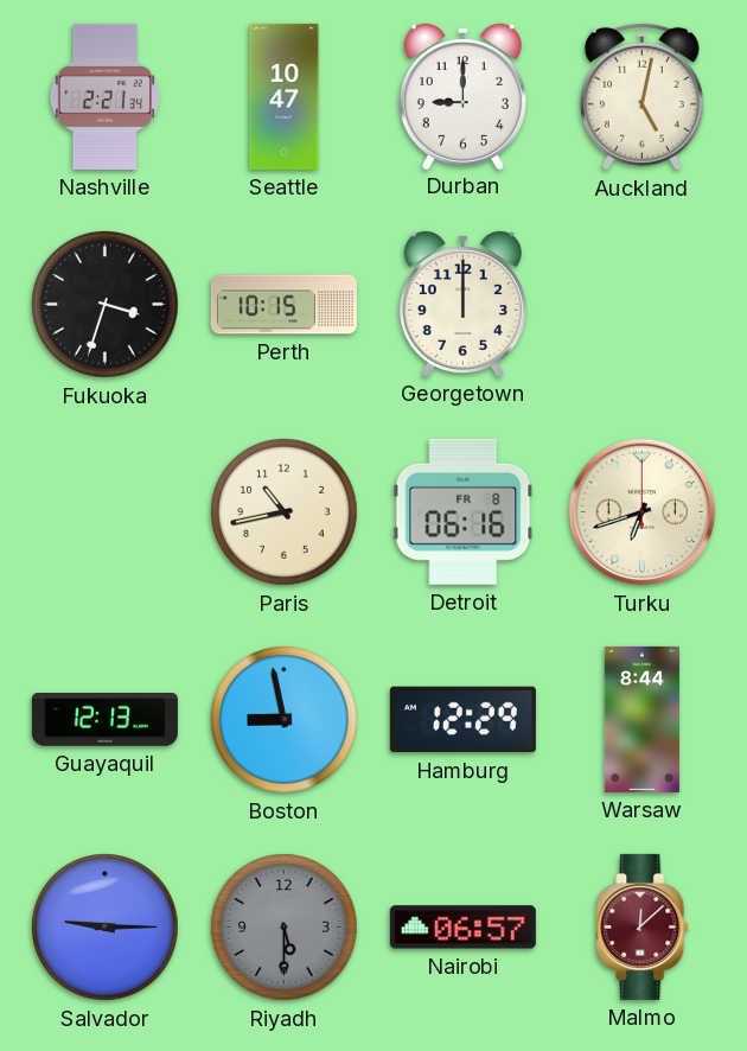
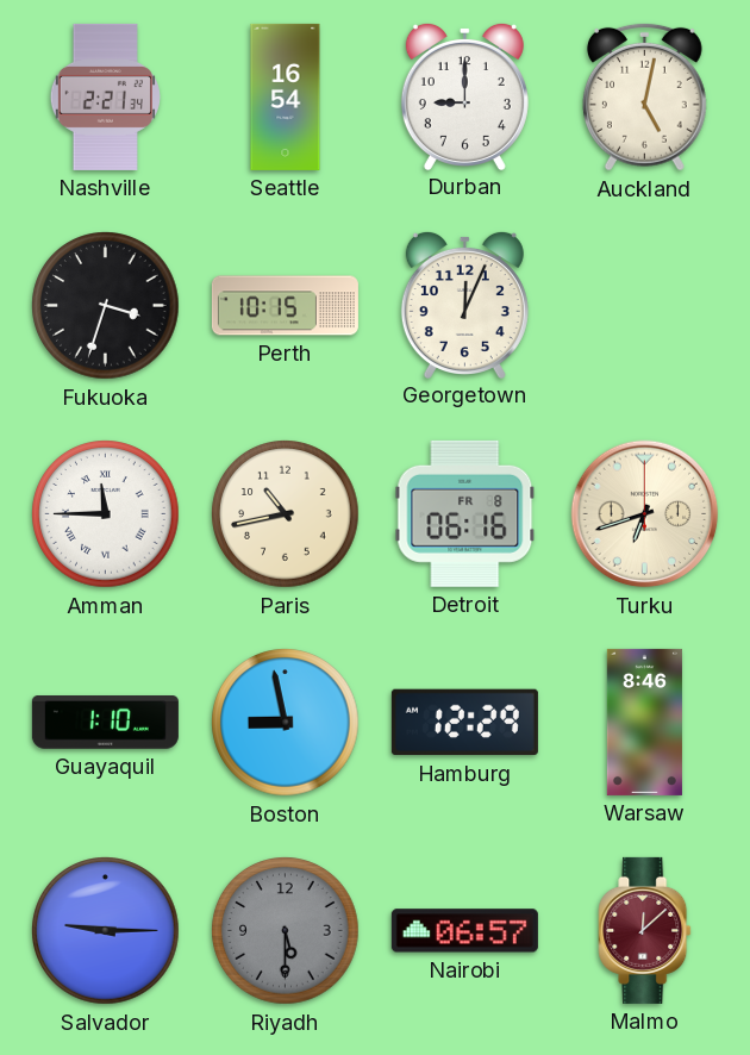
Seattle: 10:47 -> 16:54
Georgetown: 12:00 -> 12:04
Amman: none -> 11:45
Guayaquil: 12:13 -> 1:10
Warsaw: 8:44 -> 8:46
